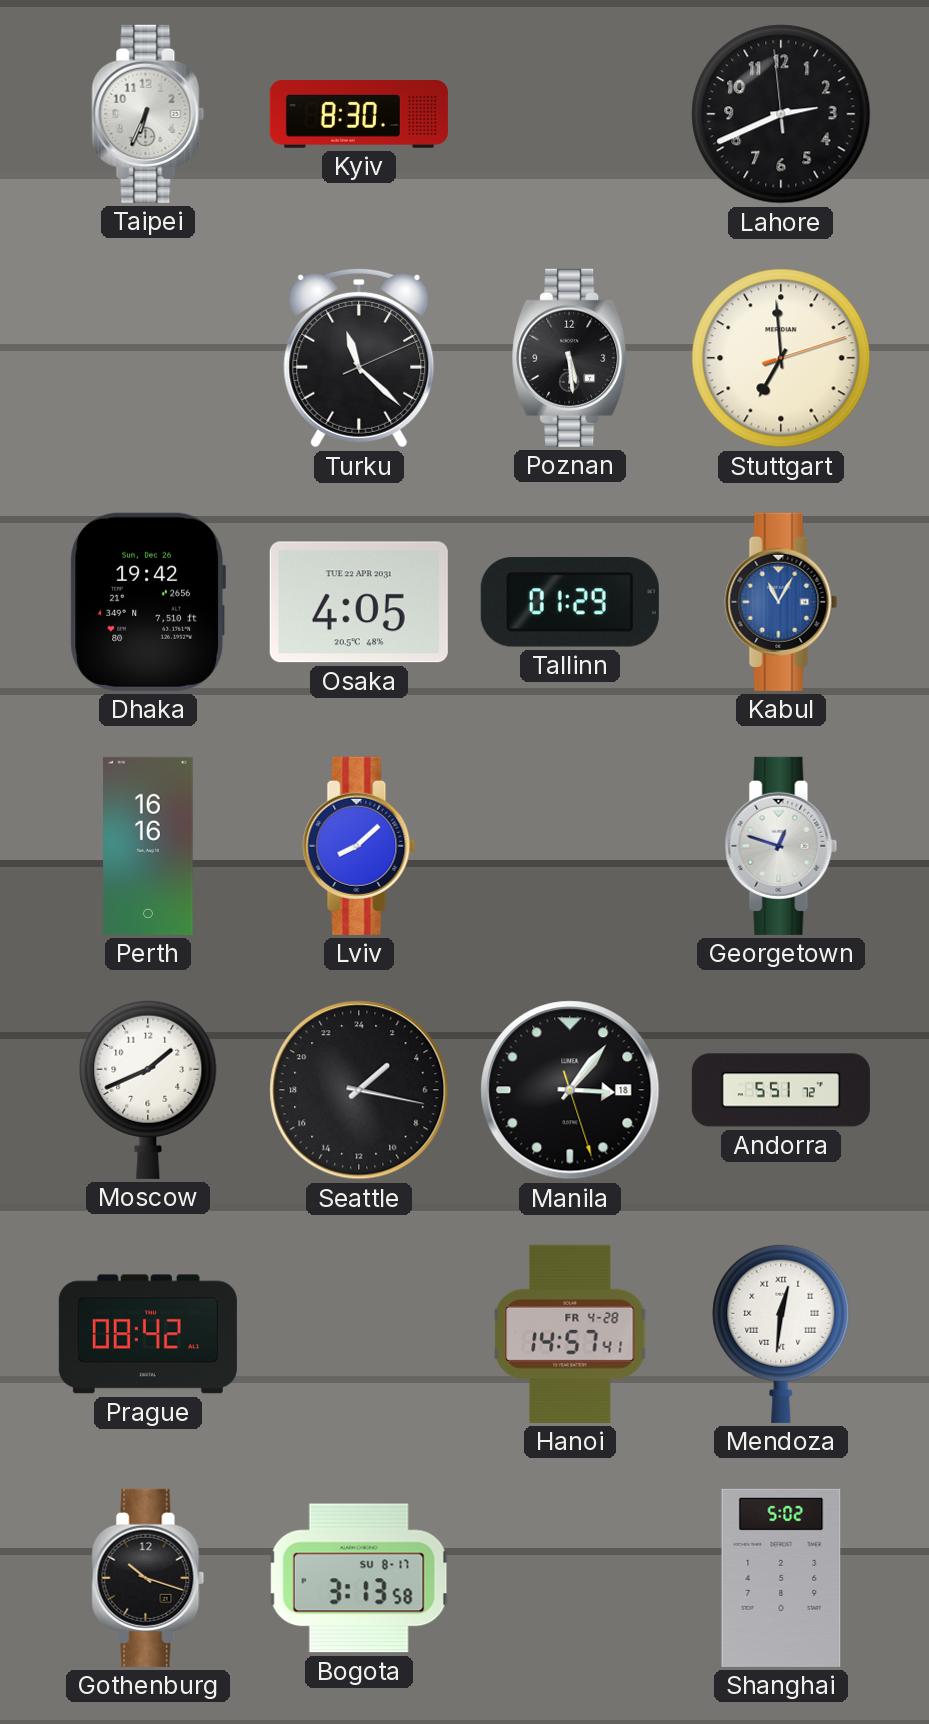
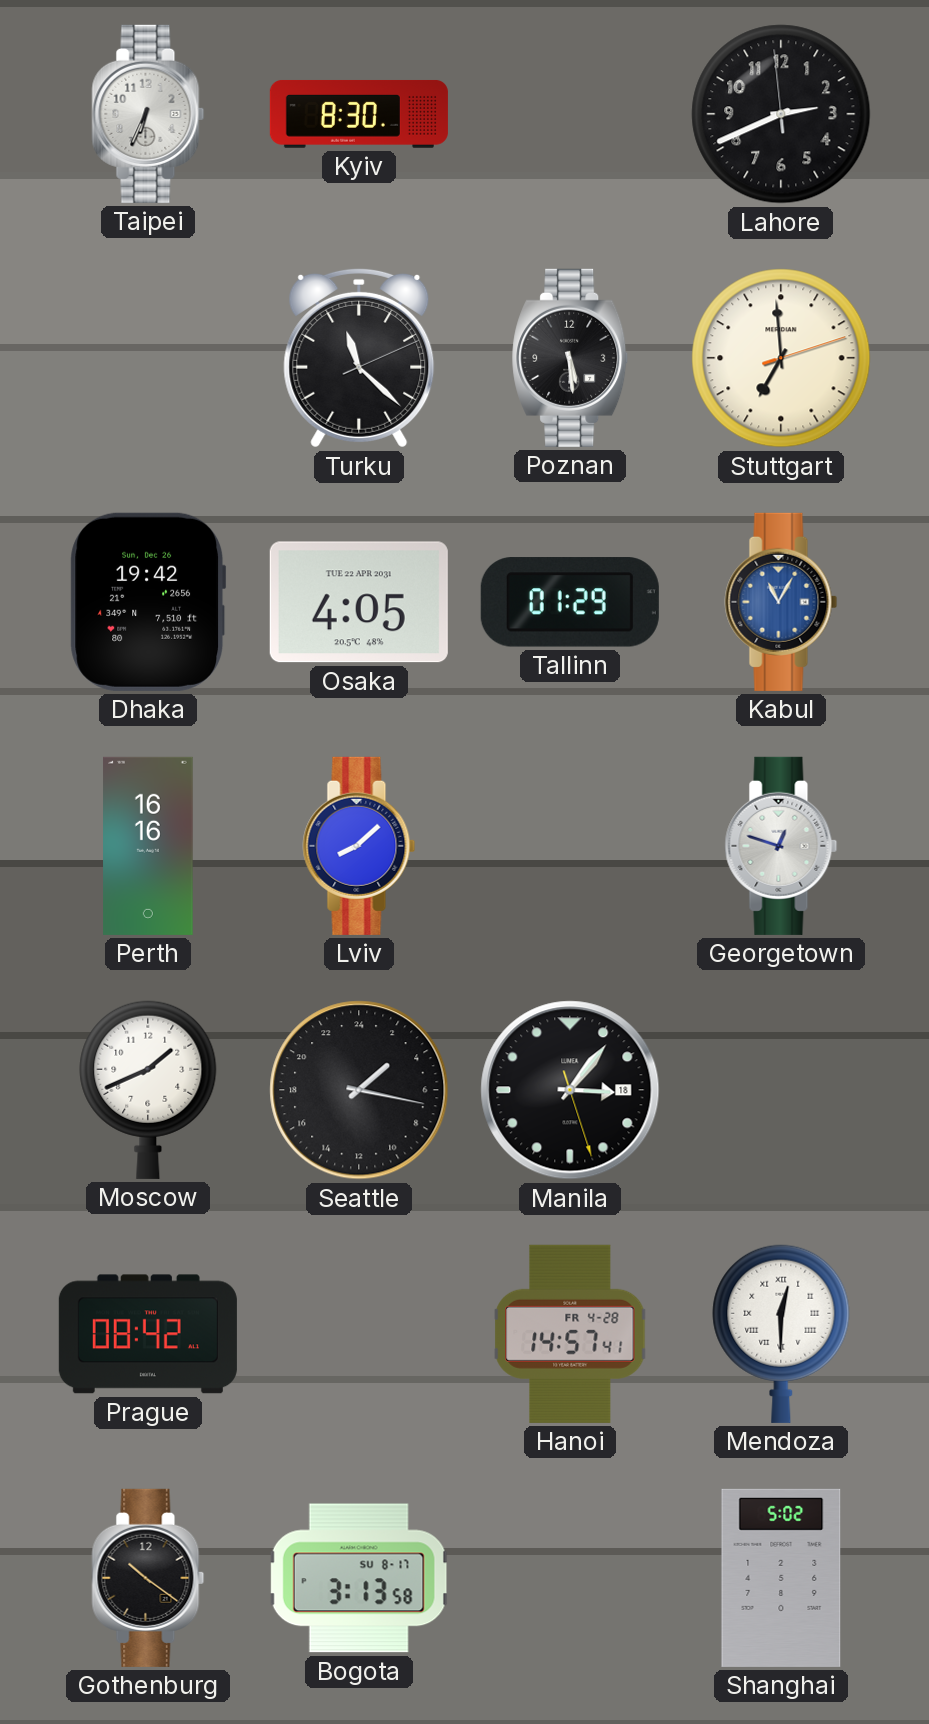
Andorra: 5:51 -> none
Mendoza: 12:31 -> 12:30
Gothenburg: 10:18 -> 10:21
